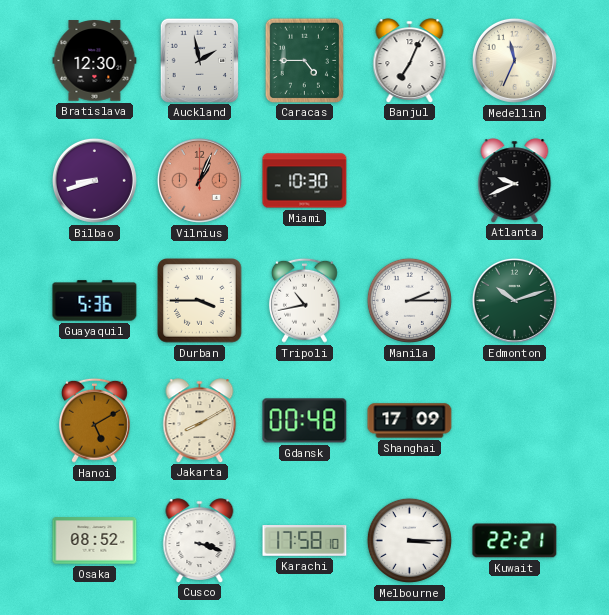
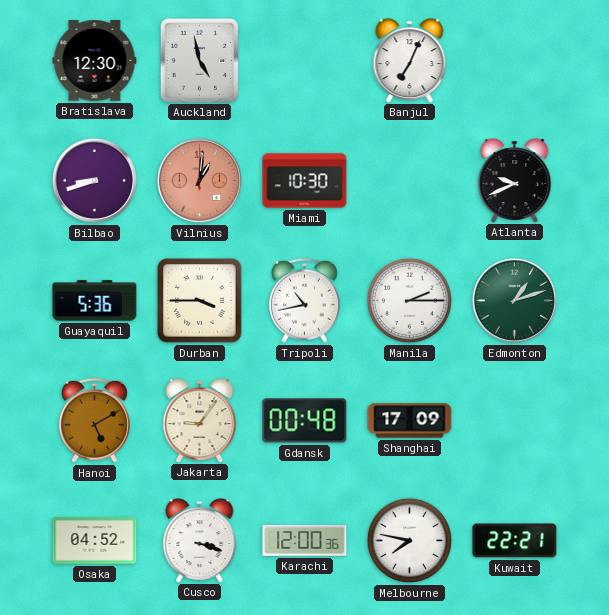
Auckland: 1:58 -> 4:58
Caracas: 4:45 -> none
Medellin: 11:34 -> none
Vilnius: 1:04 -> 1:01
Edmonton: 10:12 -> 1:12
Jakarta: 8:10 -> 9:06
Osaka: 08:52 -> 04:52
Karachi: 17:58 -> 12:00
Melbourne: 3:15 -> 7:47
